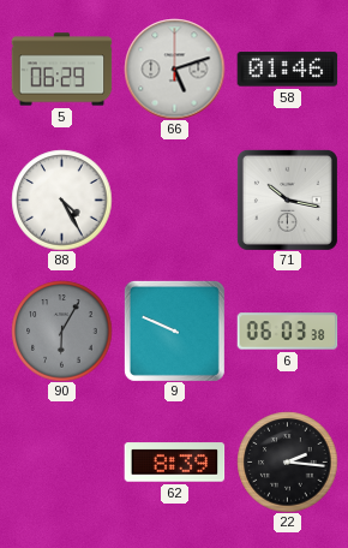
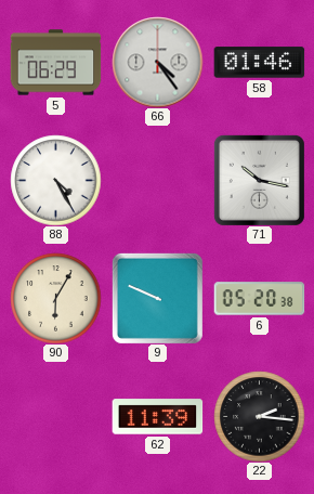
66: 5:12 -> 4:24
90 dial: grey -> cream
6: 06:03 -> 05:20
62: 8:39 -> 11:39
